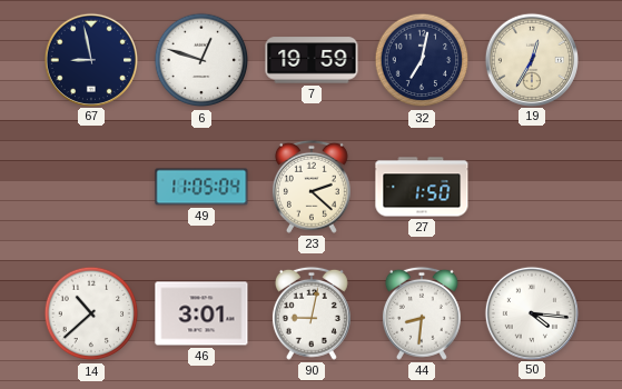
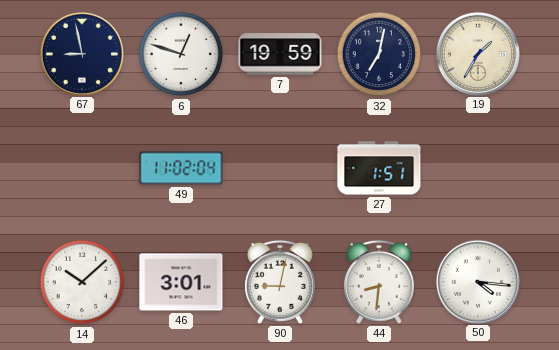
19: 12:35 -> 1:35
49: 11:05 -> 11:02
23: 2:22 -> none
27: 1:50 -> 1:51
14: 10:38 -> 10:08
